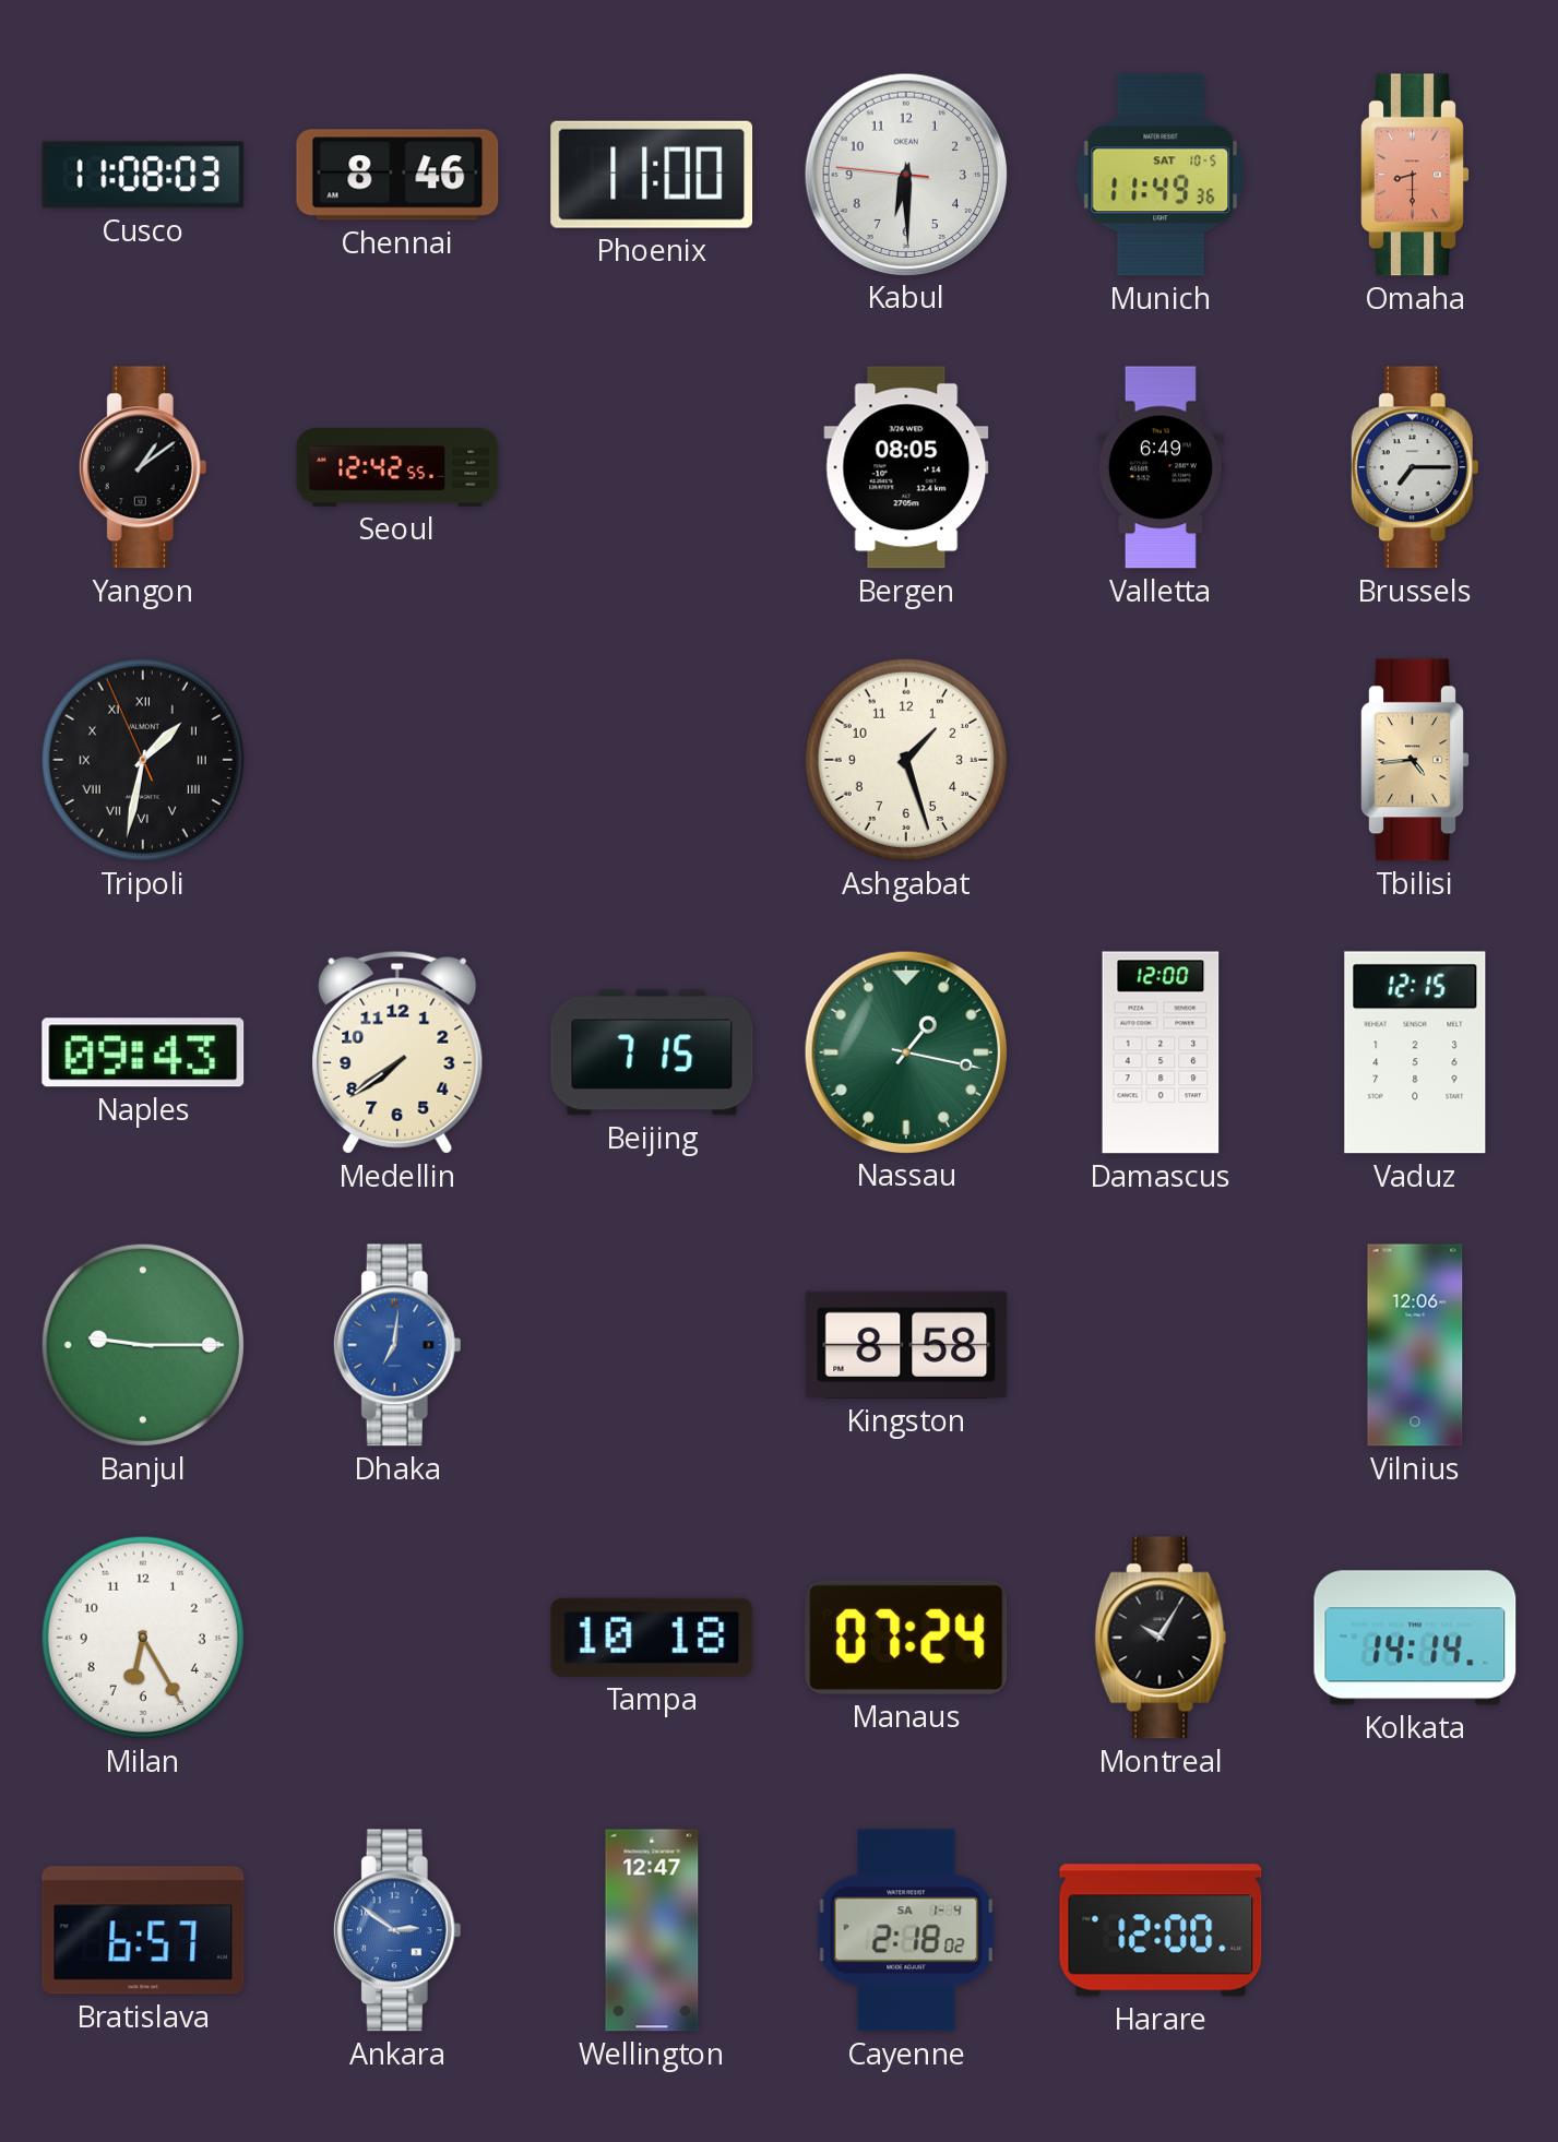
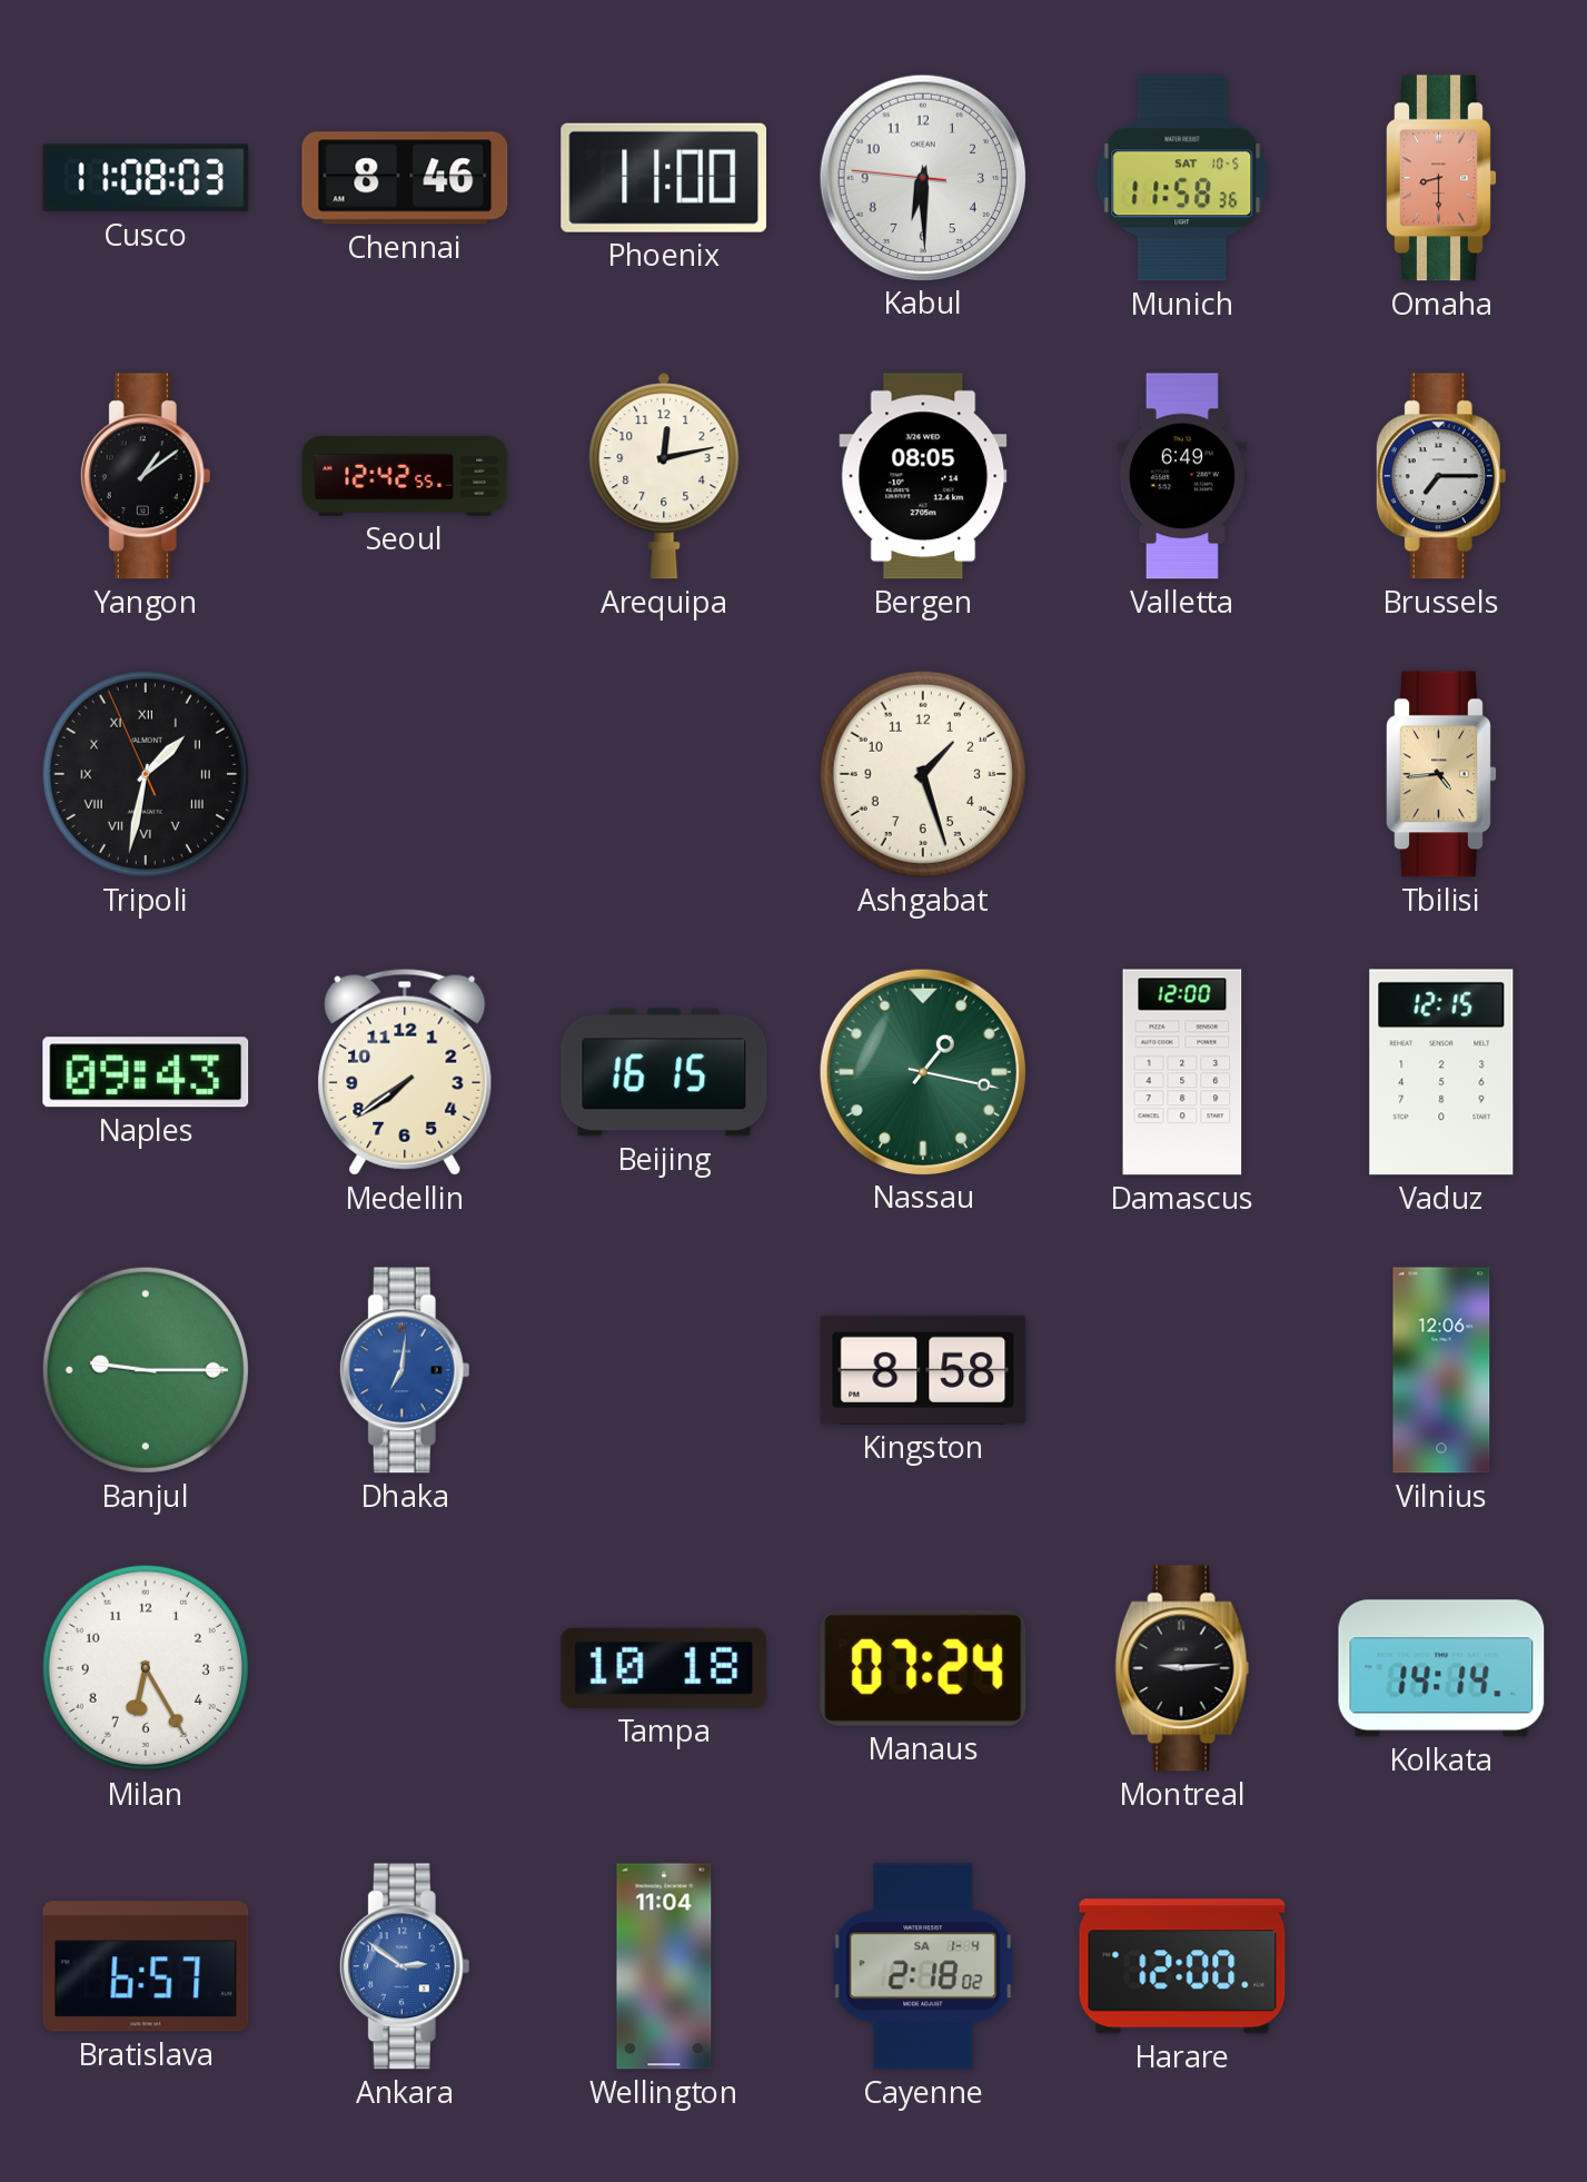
Munich: 11:49 -> 11:58
Arequipa: none -> 12:13
Beijing: 7:15 -> 16:15
Montreal: 10:05 -> 9:14
Wellington: 12:47 -> 11:04
